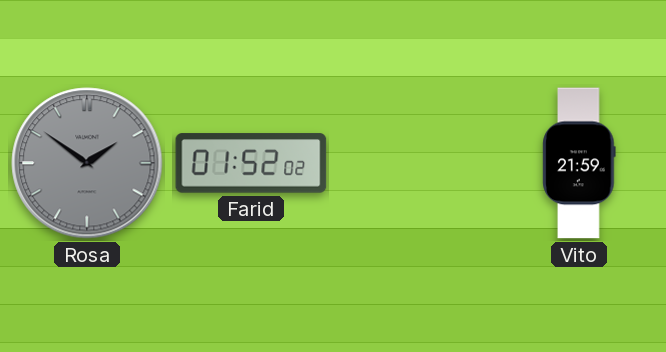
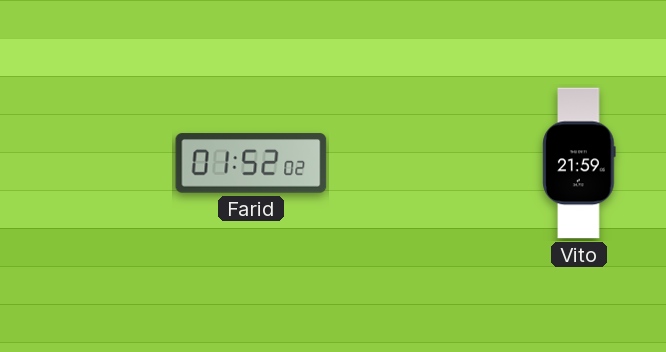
Rosa: 1:51 -> none
